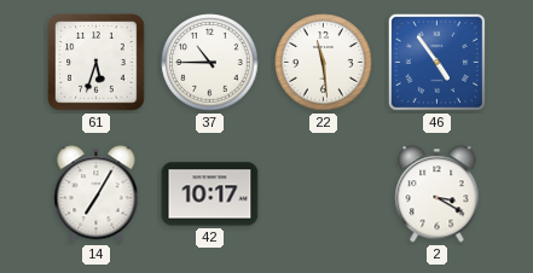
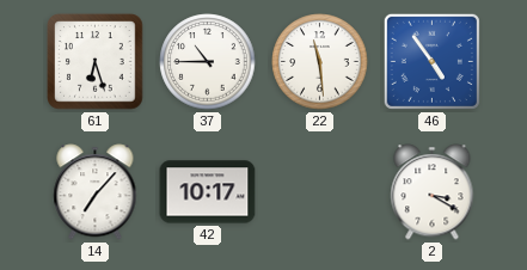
61: 5:33 -> 6:27
14: 7:05 -> 7:07
